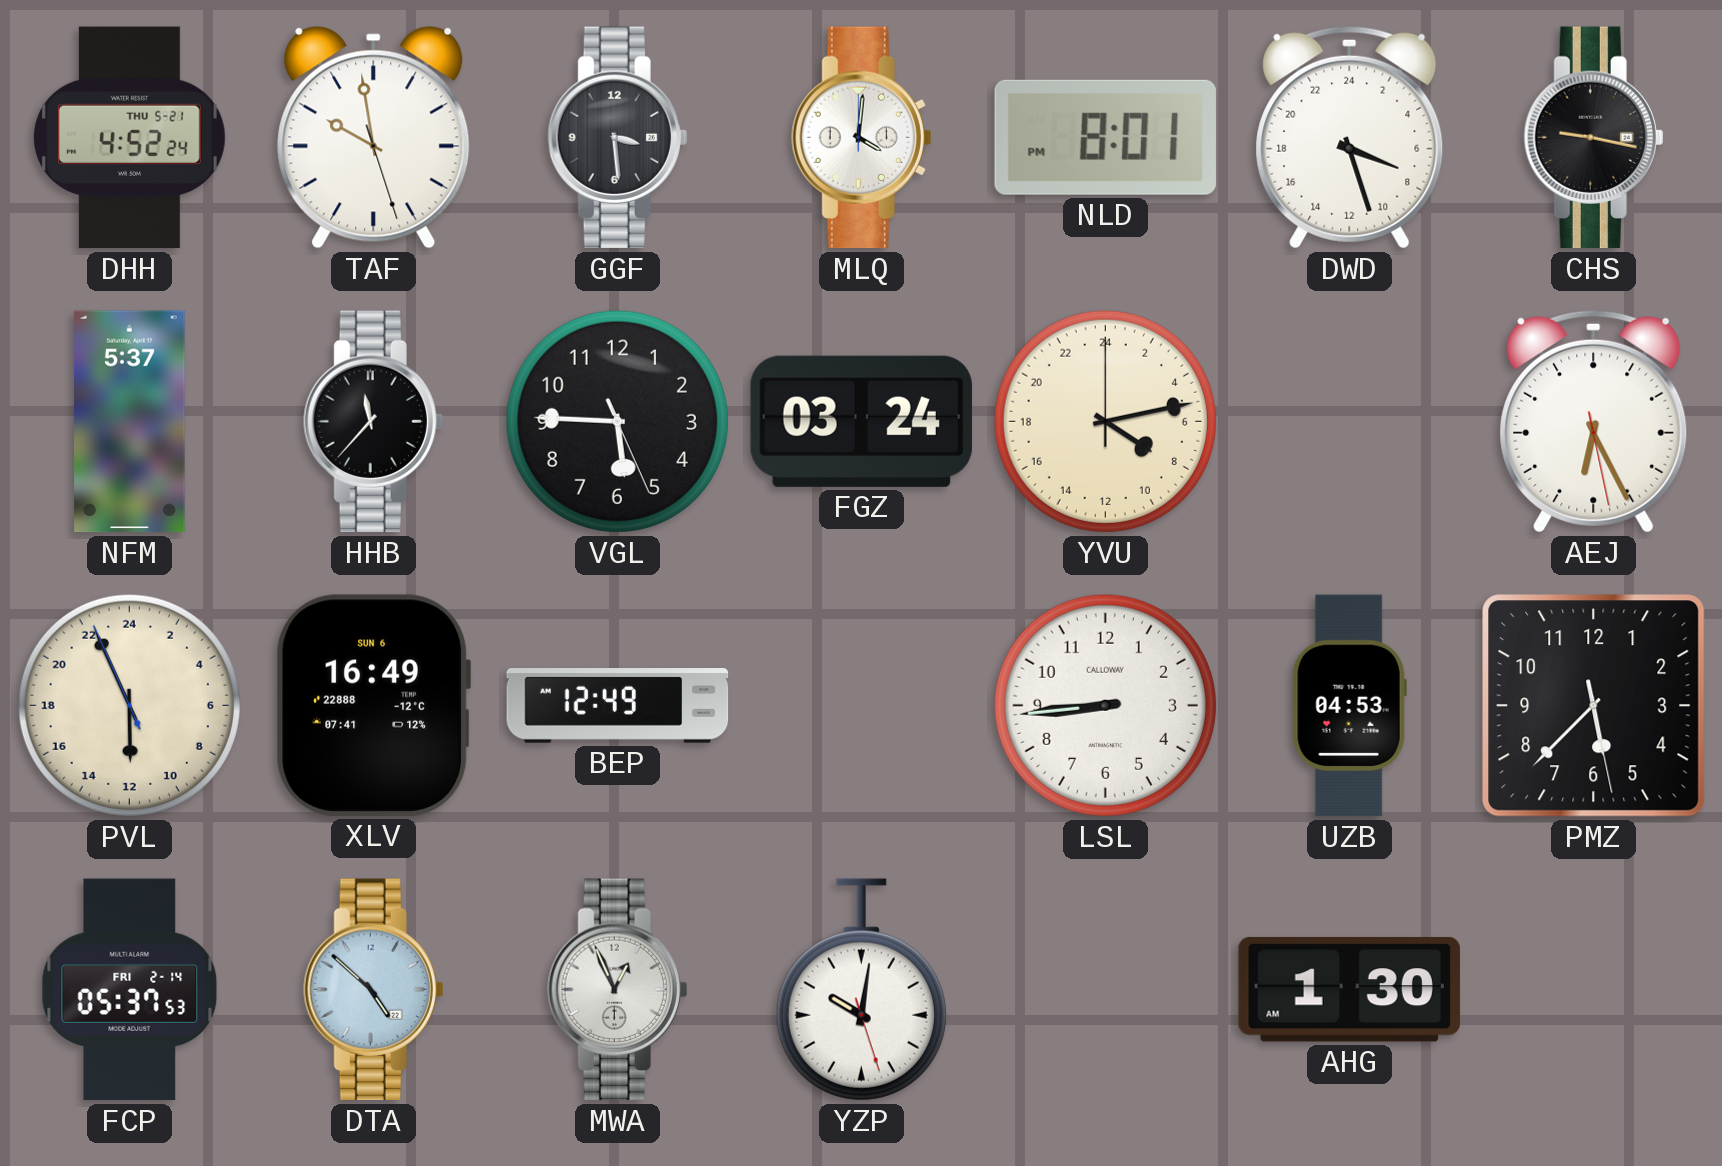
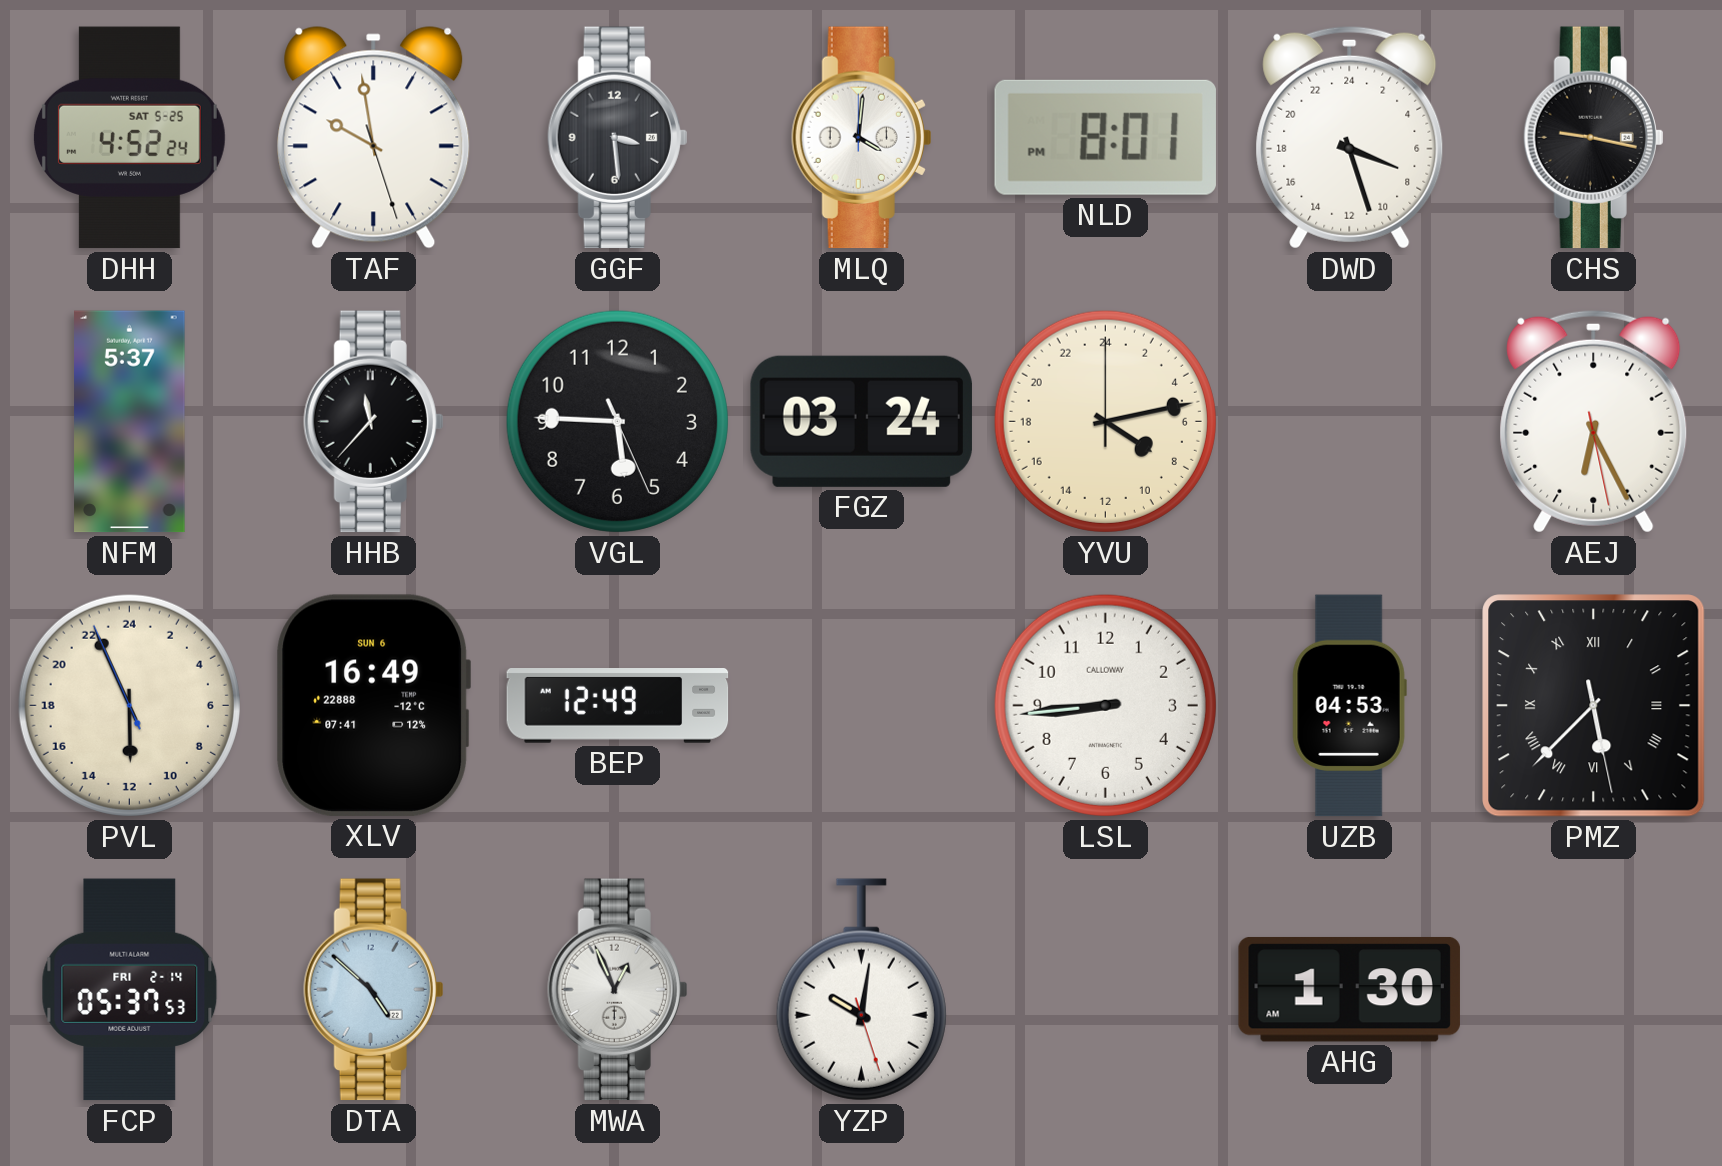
DHH date: THU 5-21 -> SAT 5-25
PMZ numerals: Arabic -> Roman
